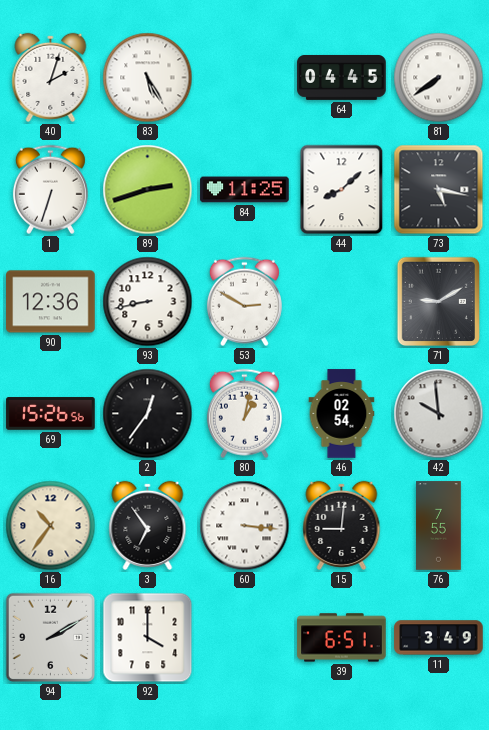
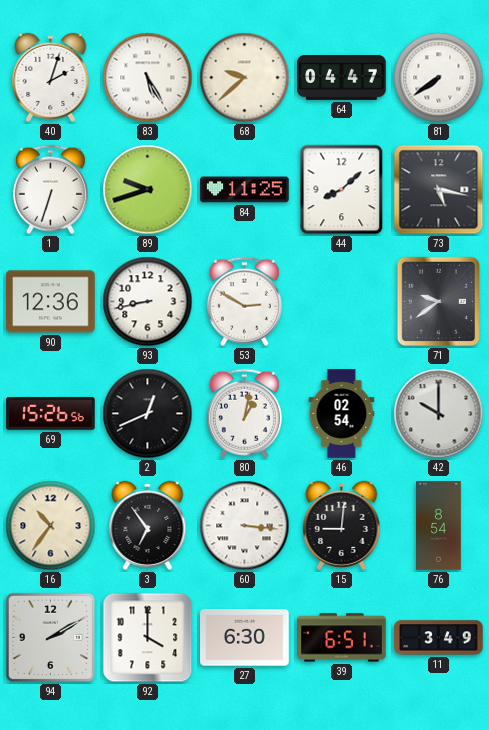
68: none -> 9:38
64: 04:45 -> 04:47
89: 2:42 -> 9:42
71: 9:10 -> 9:39
2: 12:36 -> 12:41
42: 9:59 -> 10:00
76: 7:55 -> 8:54
27: none -> 6:30
